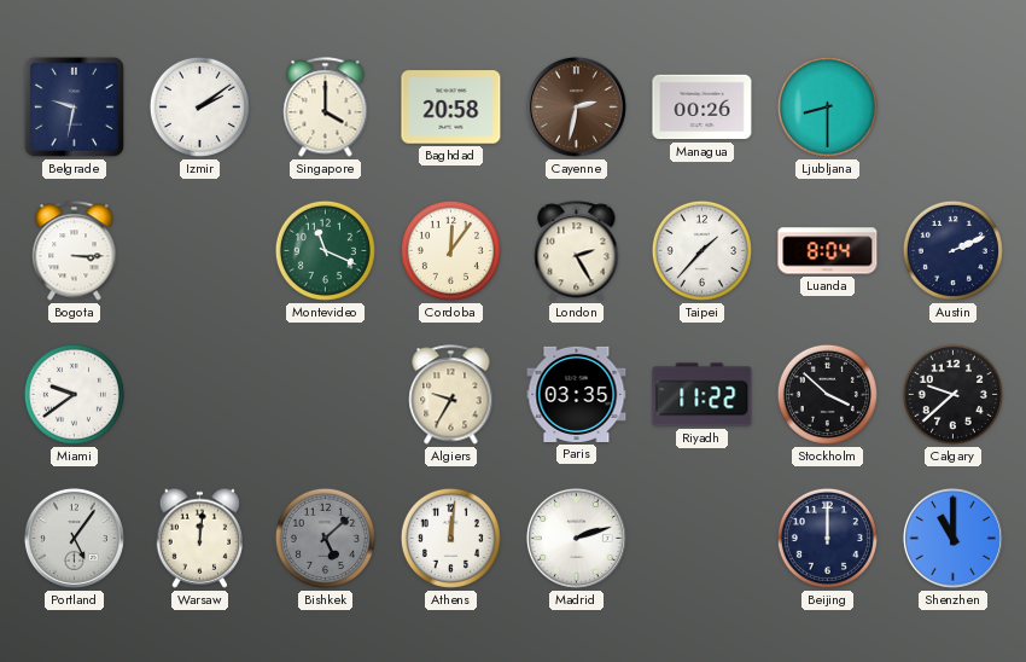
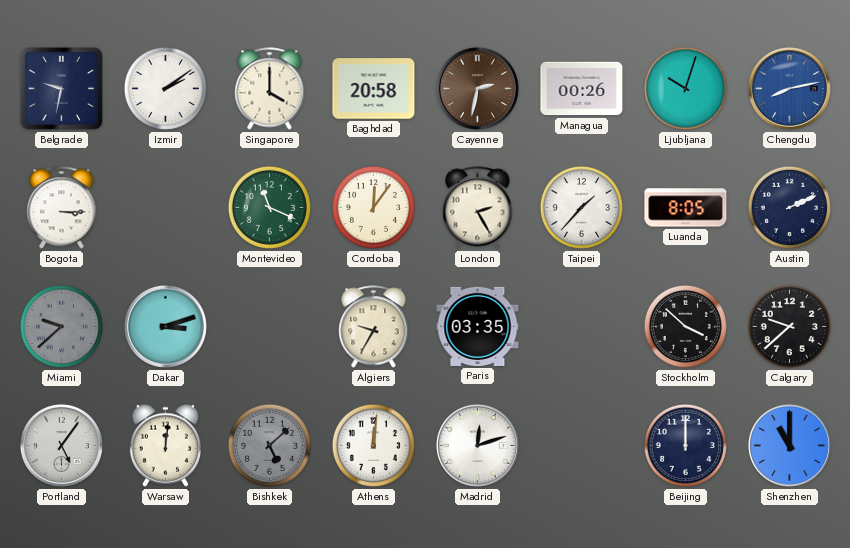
Ljubljana: 8:30 -> 10:03
Chengdu: none -> 8:13
Luanda: 8:04 -> 8:05
Miami: 9:39 -> 9:38
Miami dial: white -> grey
Dakar: none -> 3:12
Riyadh: 11:22 -> none
Madrid: 2:12 -> 12:12
